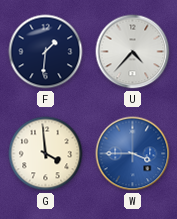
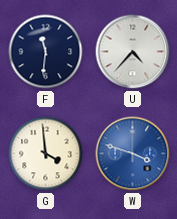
F: 1:31 -> 11:31
W: 3:45 -> 3:48
